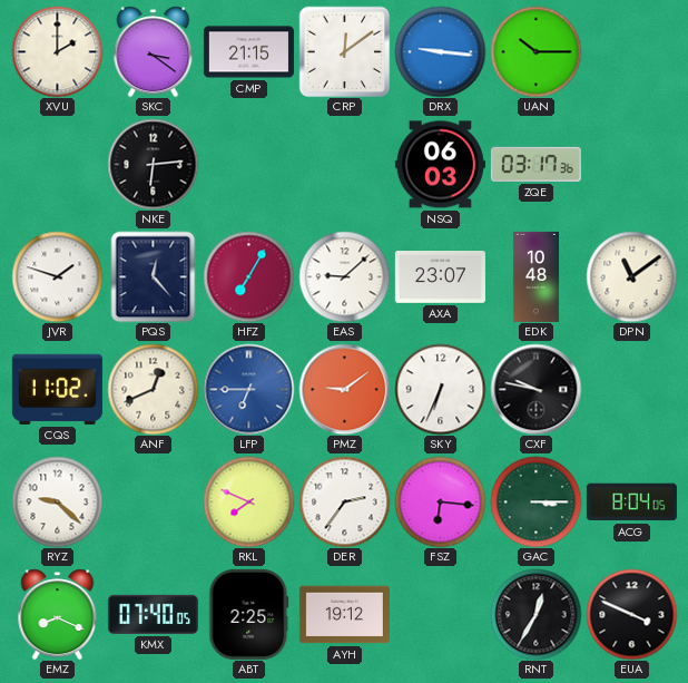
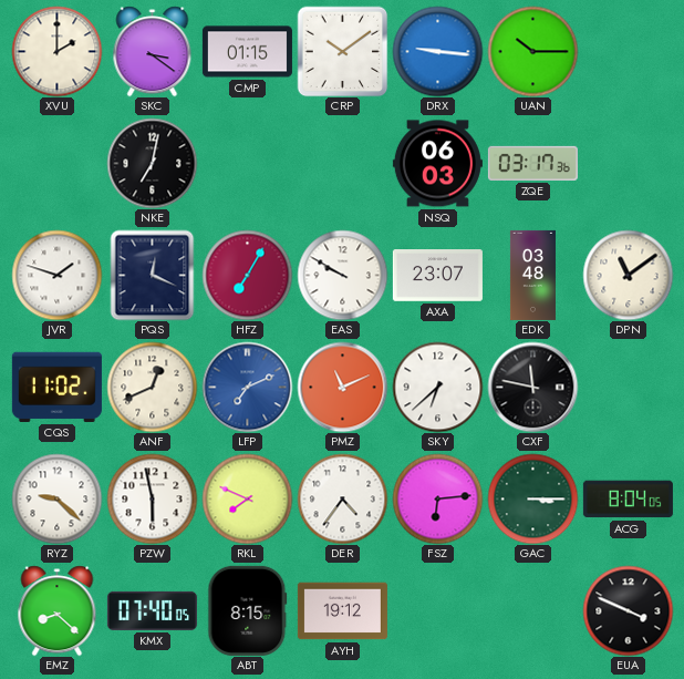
CMP: 21:15 -> 01:15
CRP: 12:09 -> 10:09
NKE: 6:14 -> 7:02
PQS: 12:23 -> 12:19
EAS: 9:08 -> 9:50
EDK: 10:48 -> 03:48
LFP: 6:45 -> 7:11
PMZ: 9:09 -> 11:11
SKY: 6:34 -> 6:38
CXF: 9:47 -> 11:47
PZW: none -> 5:58
DER: 2:36 -> 4:36
FSZ: 6:16 -> 6:14
EMZ: 8:19 -> 8:22
ABT: 2:25 -> 8:15
RNT: 12:35 -> none
